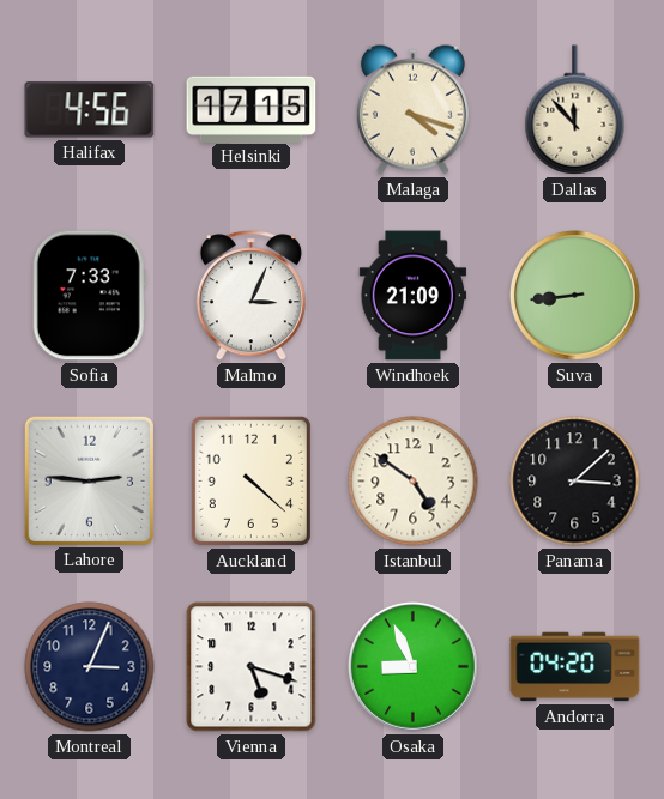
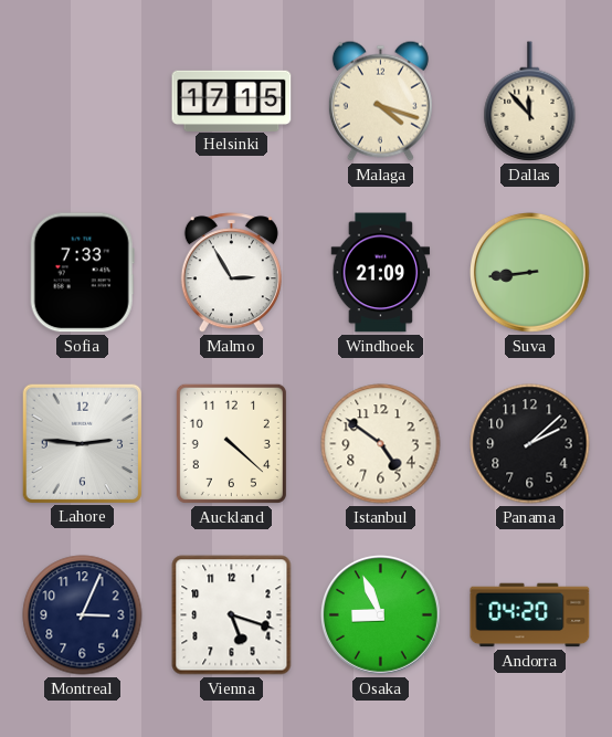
Halifax: 4:56 -> none
Malmo: 3:04 -> 2:55
Panama: 3:08 -> 2:08
